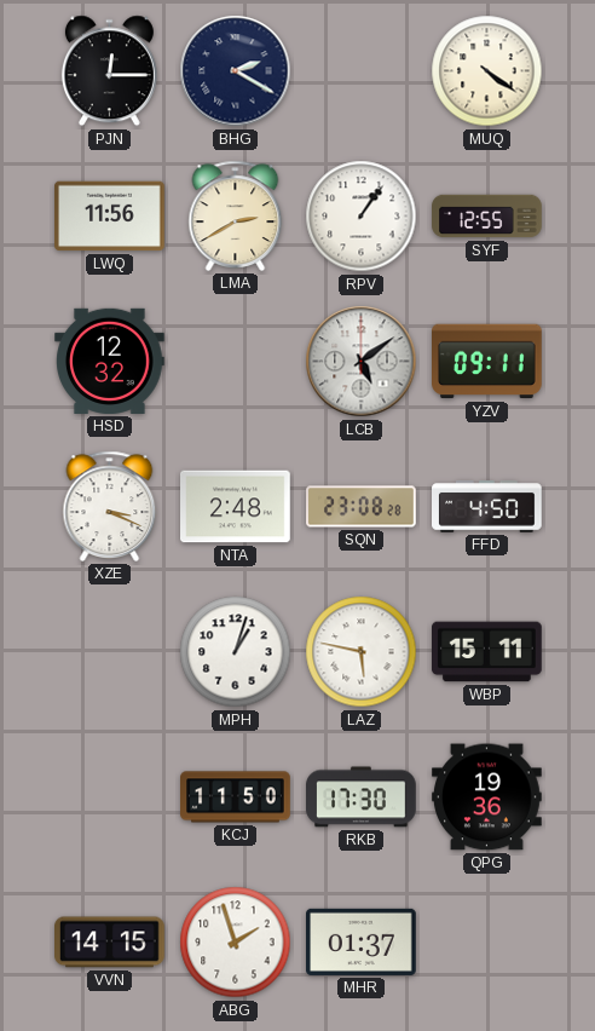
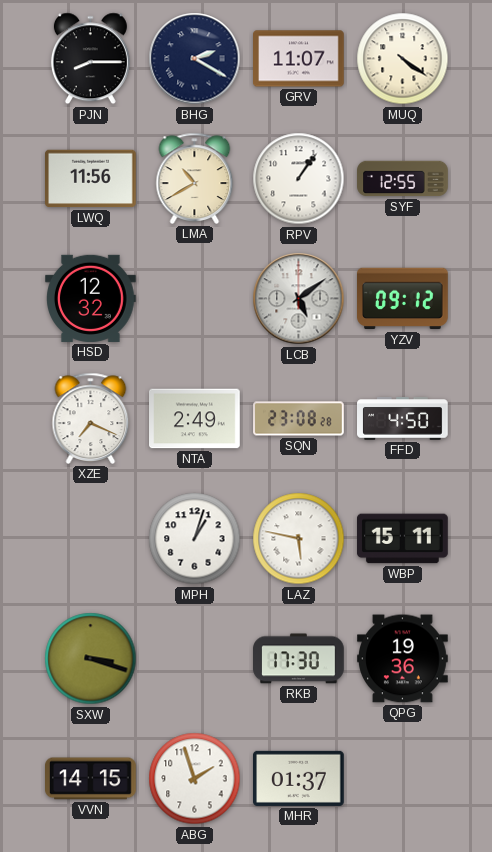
PJN: 12:15 -> 8:15
GRV: none -> 11:07
LMA: 2:40 -> 10:40
YZV: 09:11 -> 09:12
XZE: 3:19 -> 7:19
NTA: 2:48 -> 2:49
SXW: none -> 3:18
KCJ: 11:50 -> none
